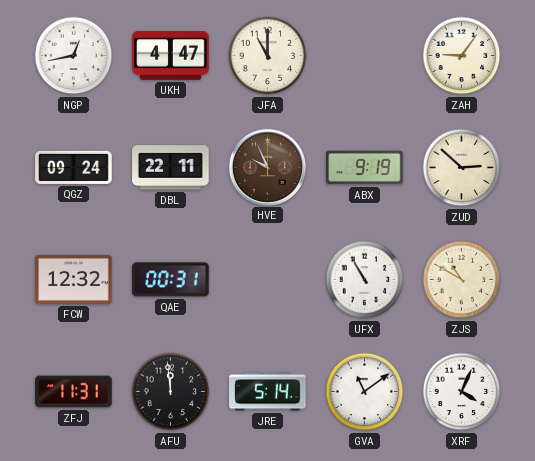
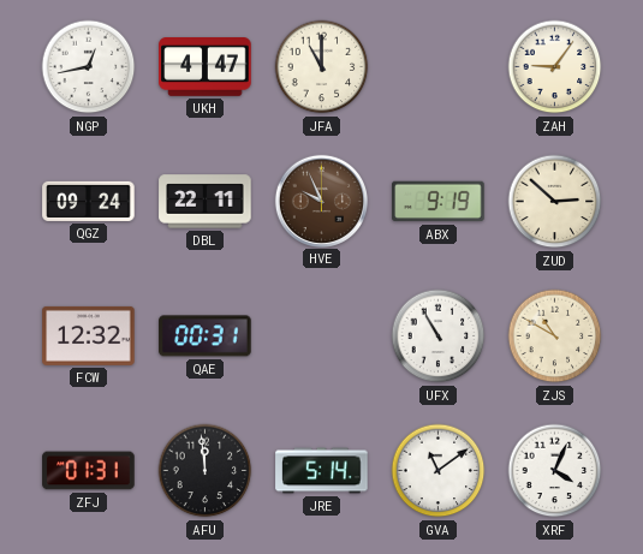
ZFJ: 11:31 -> 01:31
